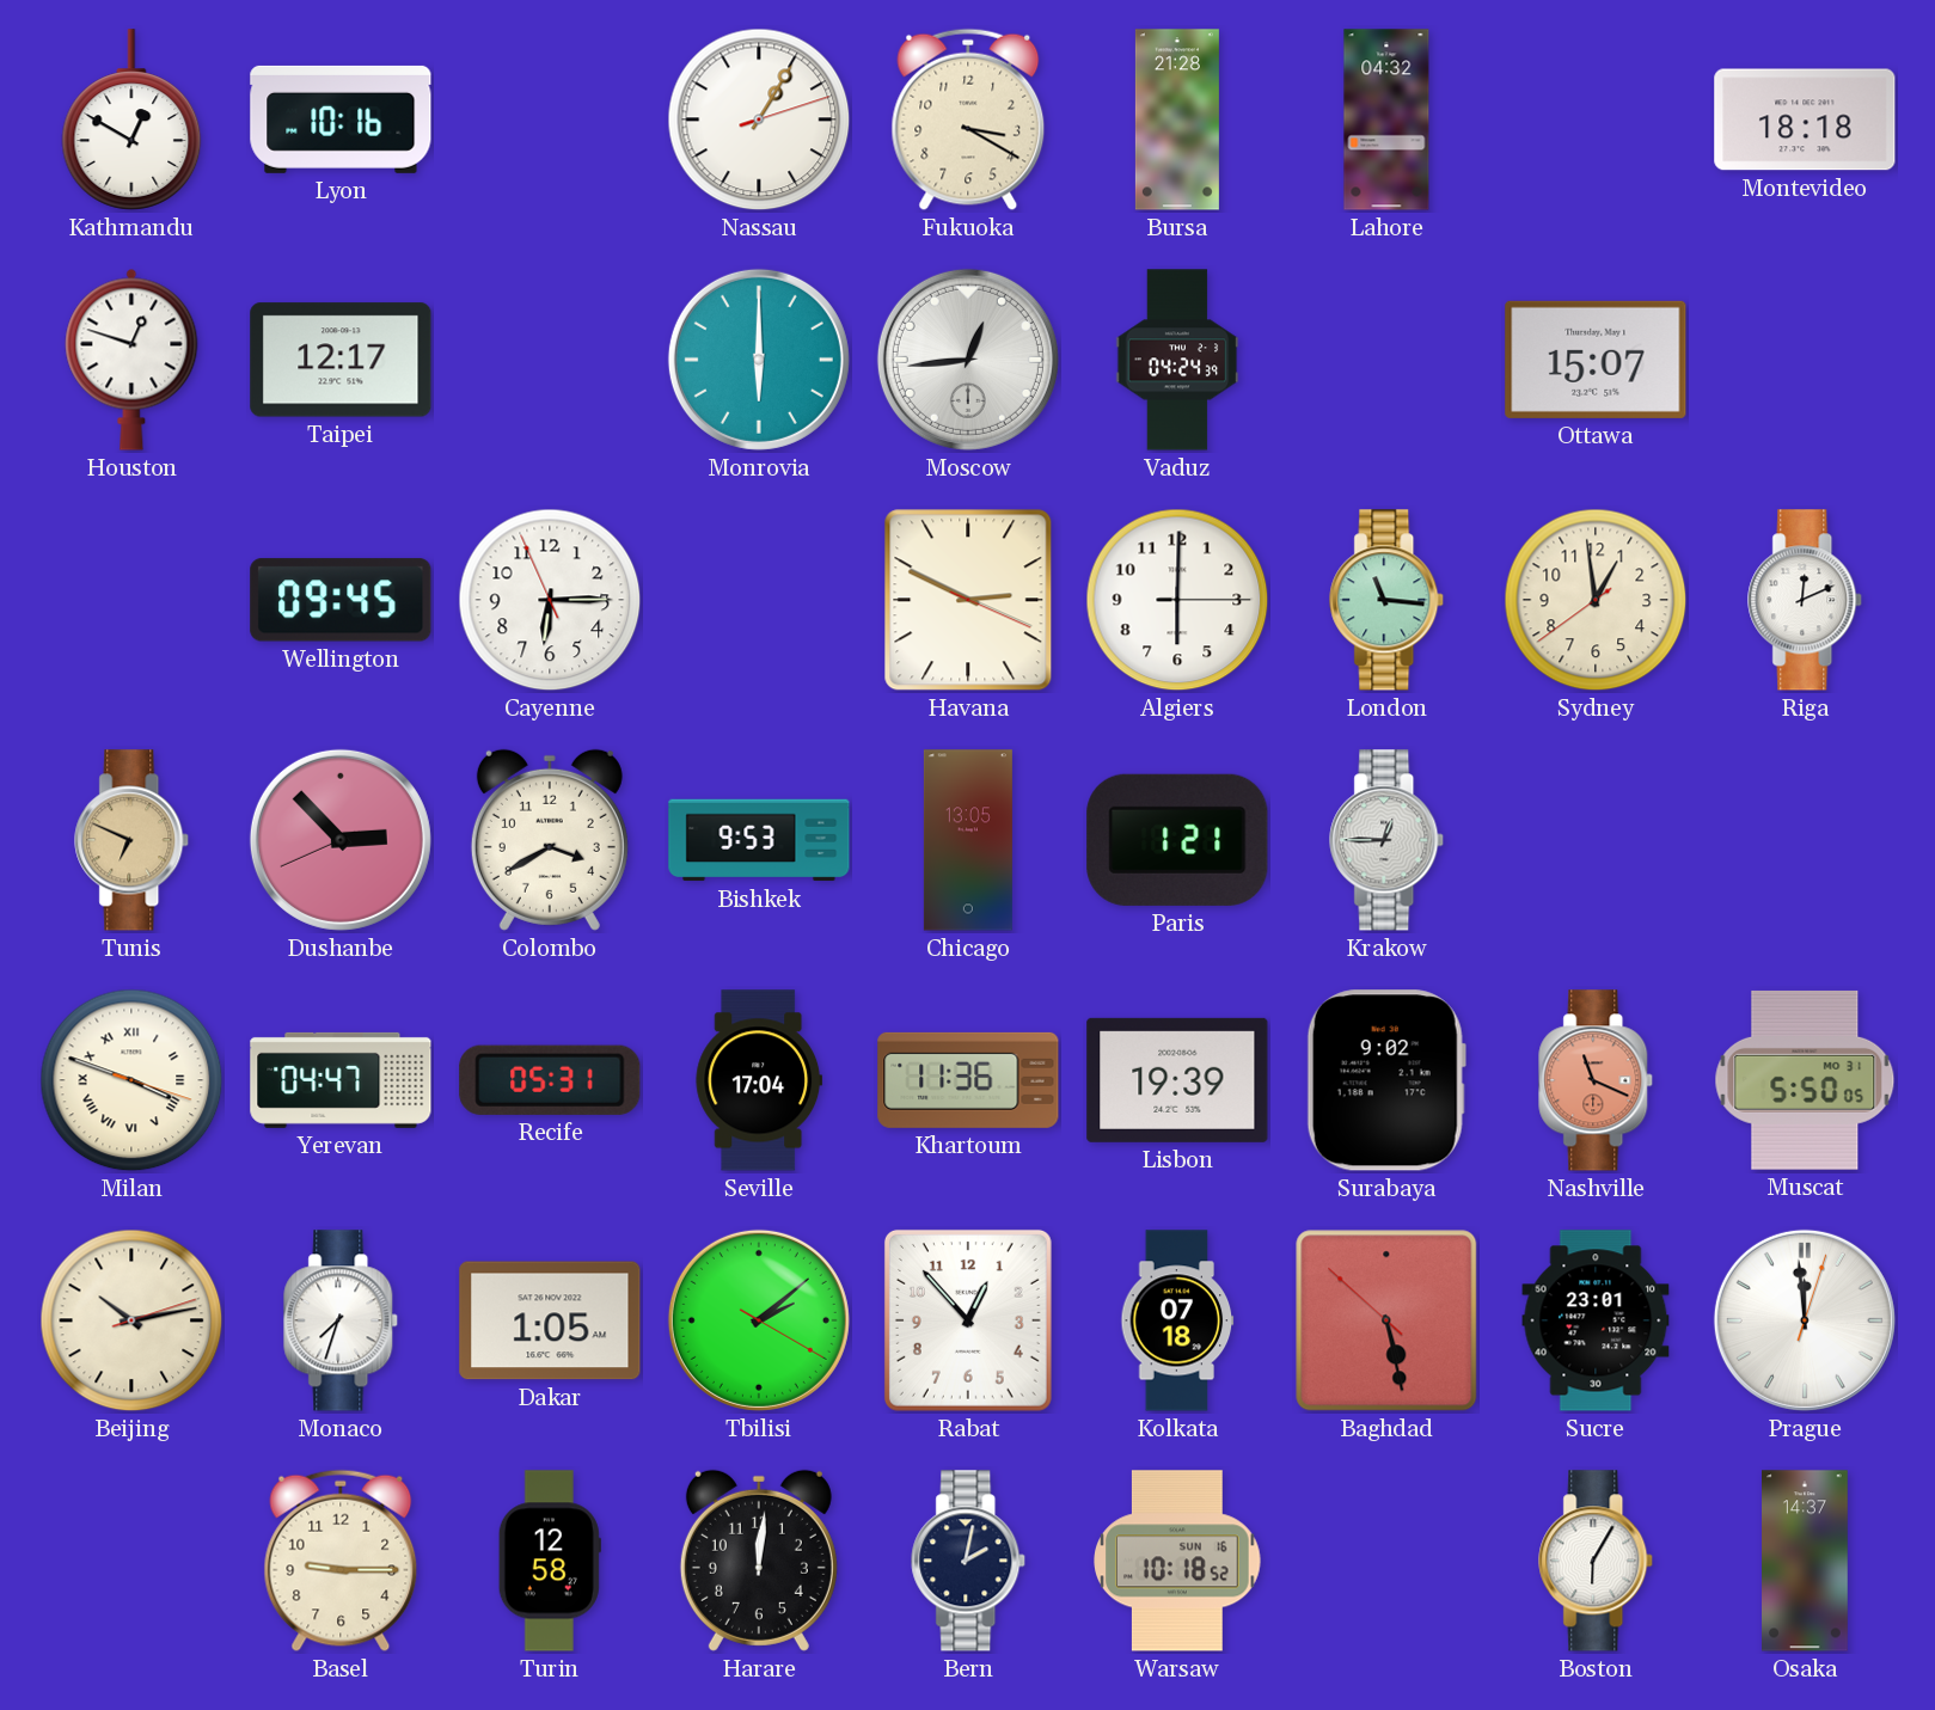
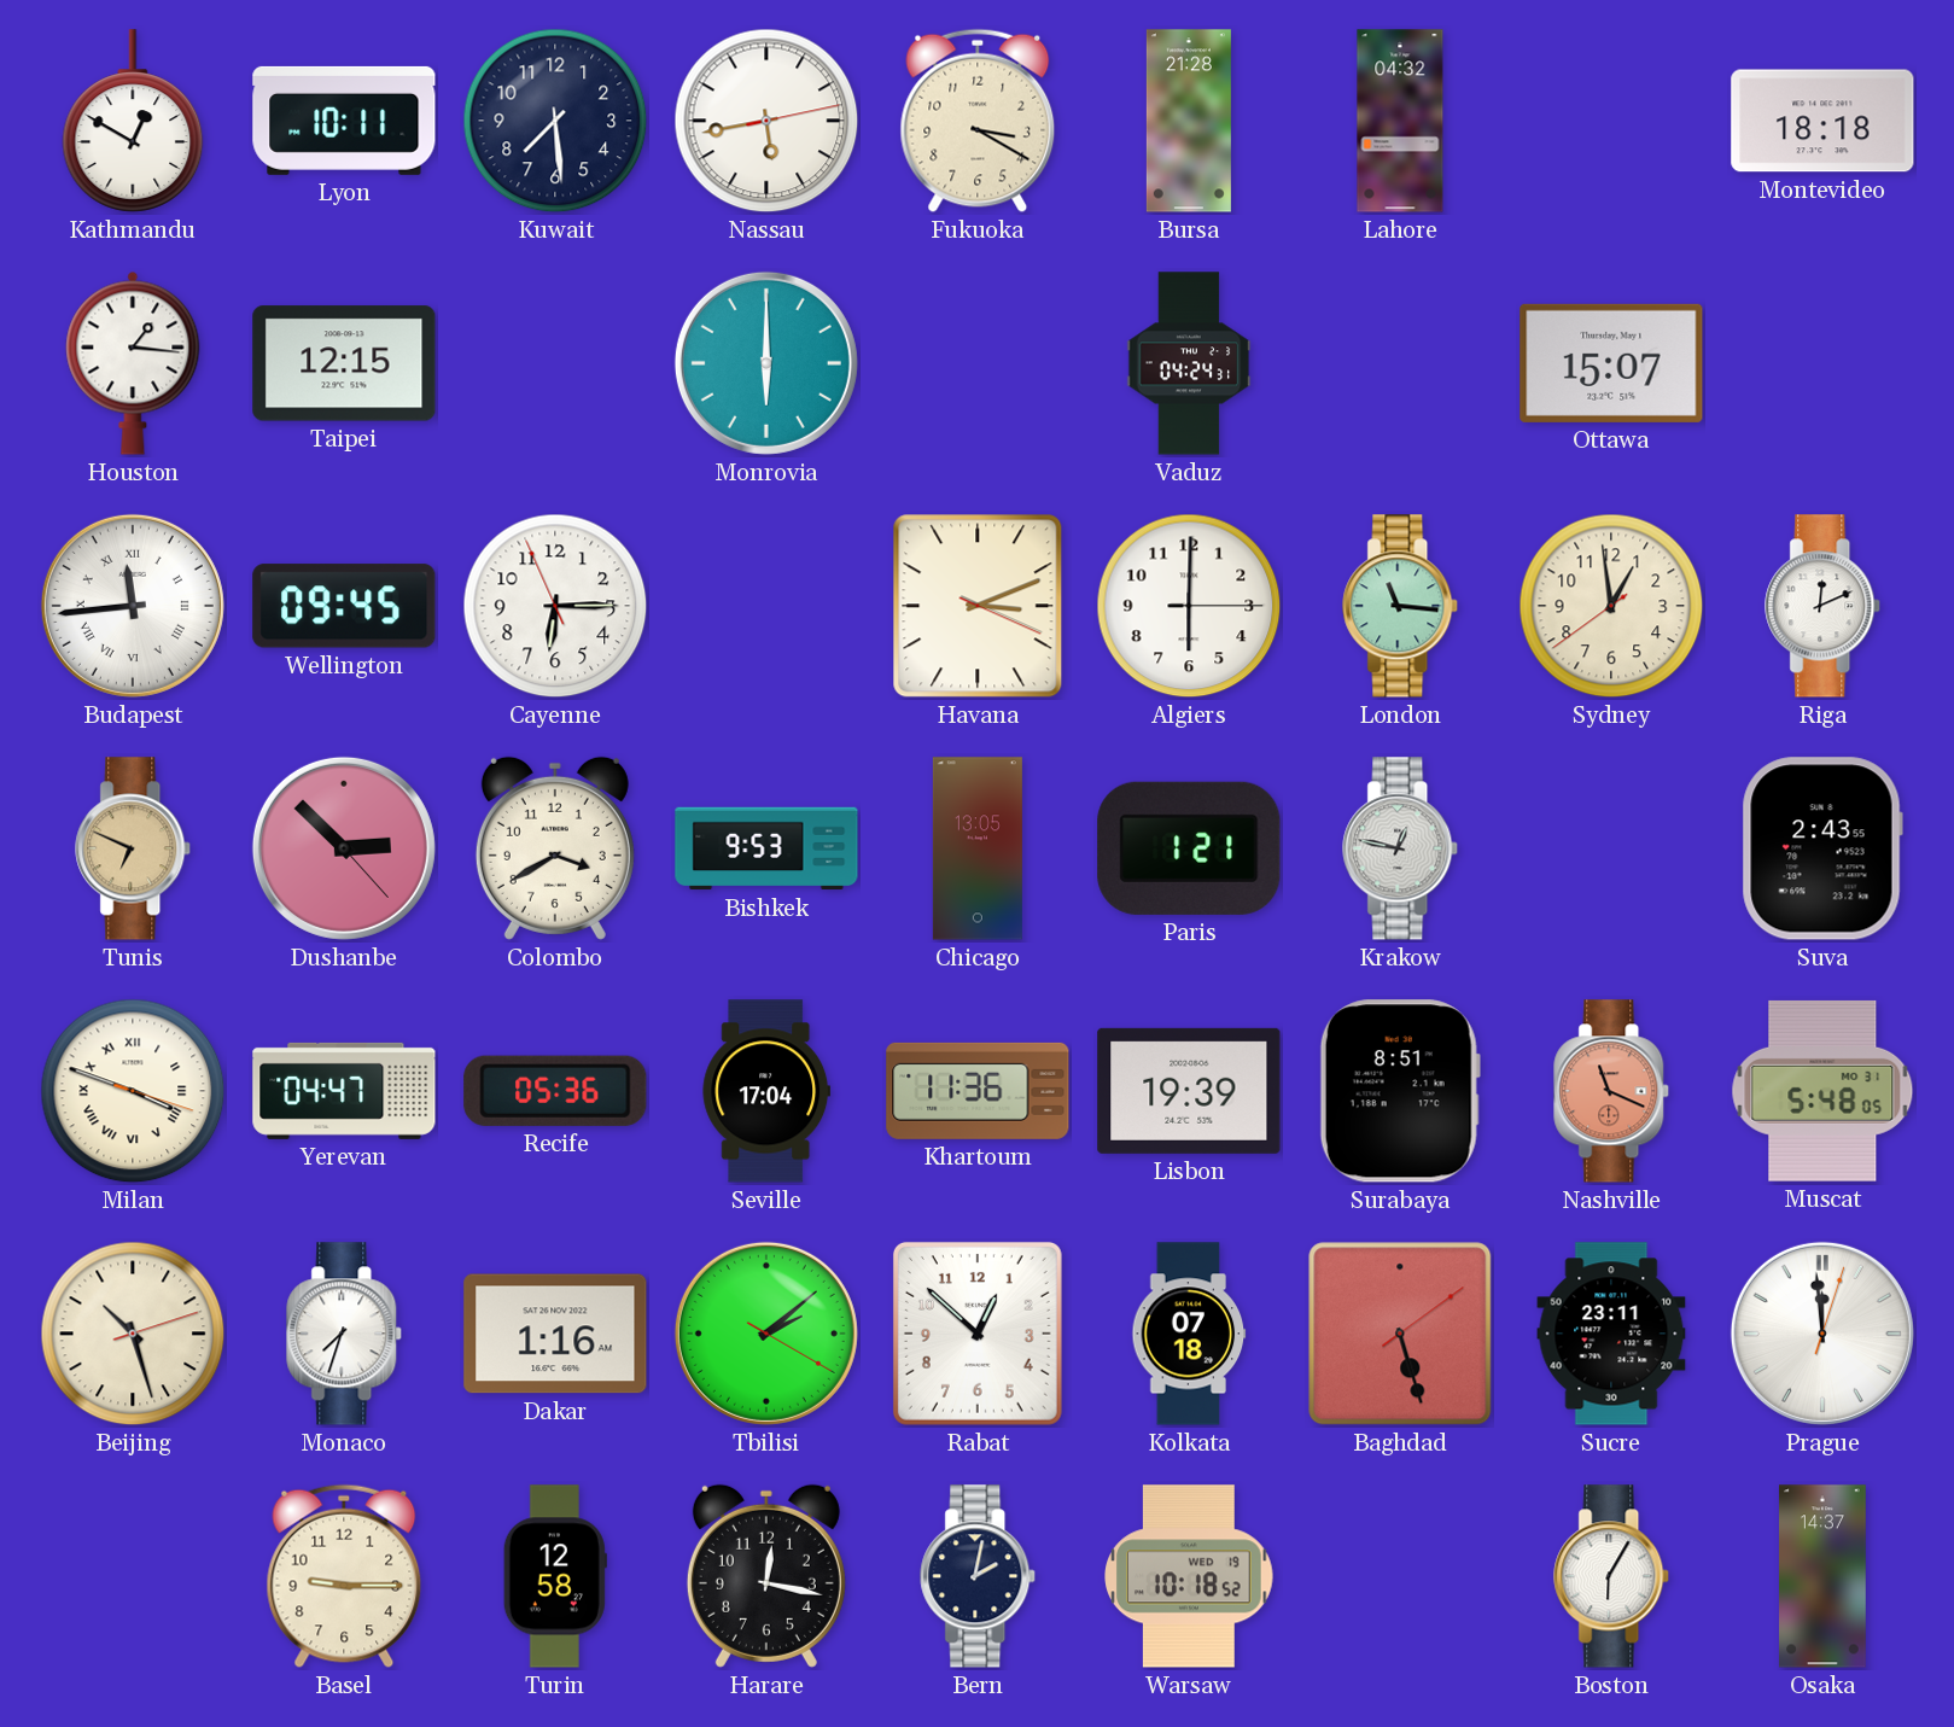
Lyon: 10:16 -> 10:11
Kuwait: none -> 7:29
Nassau: 1:05 -> 5:43
Houston: 12:48 -> 1:16
Taipei: 12:17 -> 12:15
Moscow: 12:44 -> none
Vaduz: 04:24:39 -> 04:24:31
Budapest: none -> 11:44
Havana: 2:49 -> 3:11
Dushanbe: 2:52:41 -> 2:52:23
Krakow: 12:45 -> 12:47
Suva: none -> 2:43
Recife: 05:31 -> 05:36
Surabaya: 9:02 -> 8:51
Muscat: 5:50 -> 5:48
Beijing: 10:13 -> 10:27
Dakar: 1:05 -> 1:16
Rabat: 12:53 -> 12:52
Baghdad: 5:27:52 -> 5:27:09
Sucre: 23:01 -> 23:11
Harare: 12:01 -> 12:17
Warsaw date: SUN 16 -> WED 19
